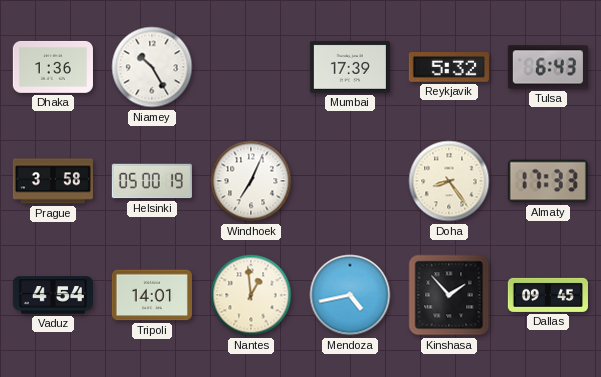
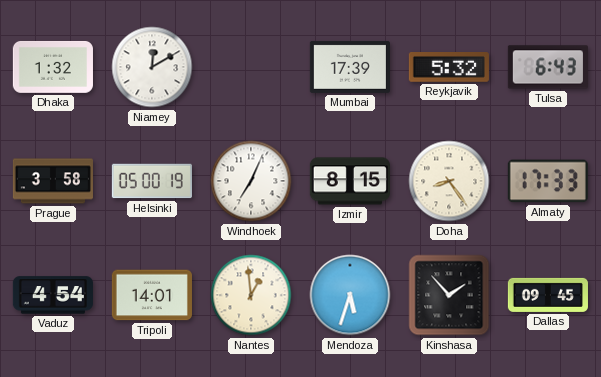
Dhaka: 1:36 -> 1:32
Niamey: 10:25 -> 12:10
Izmir: none -> 8:15
Mendoza: 4:43 -> 5:33
